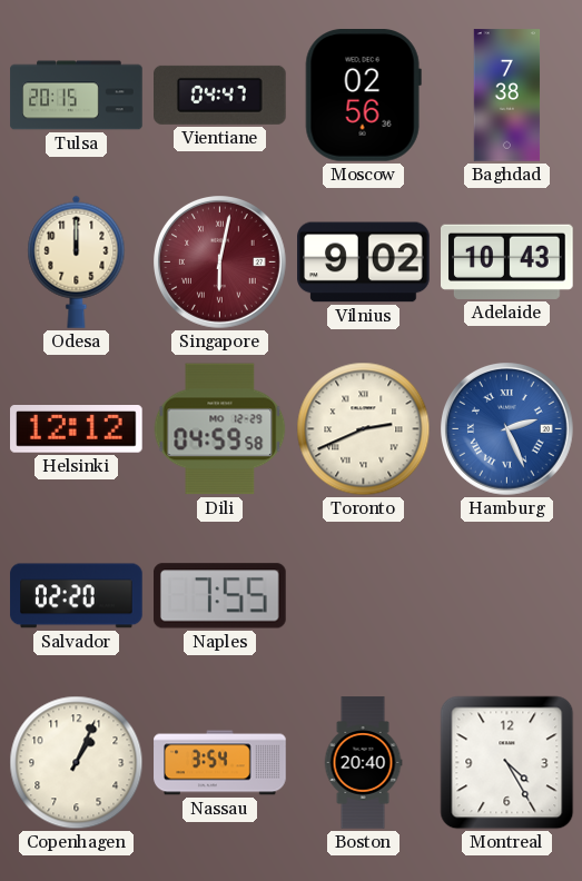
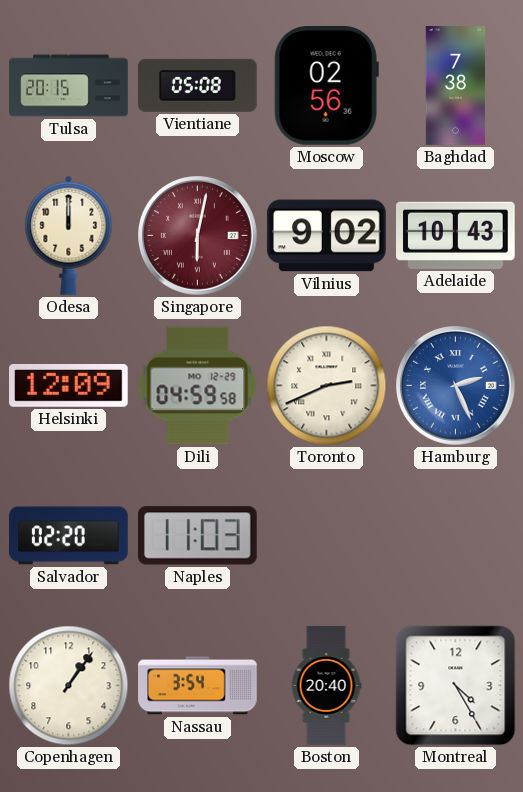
Vientiane: 04:47 -> 05:08
Helsinki: 12:12 -> 12:09
Naples: 7:55 -> 11:03
Copenhagen: 1:04 -> 1:06
